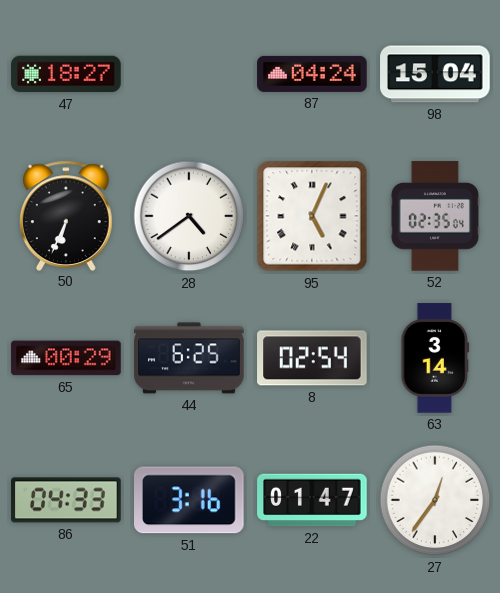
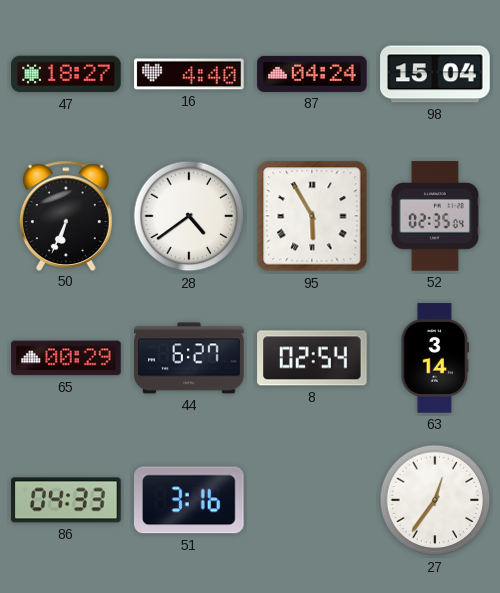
16: none -> 4:40
95: 5:04 -> 5:55
44: 6:25 -> 6:27
22: 01:47 -> none
